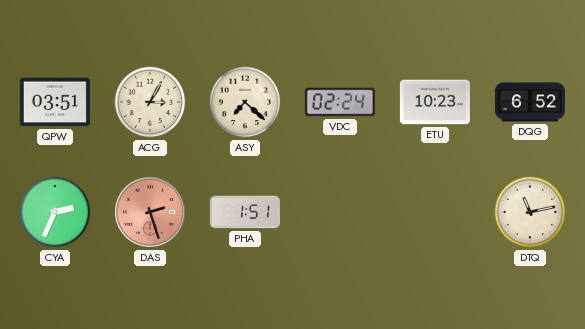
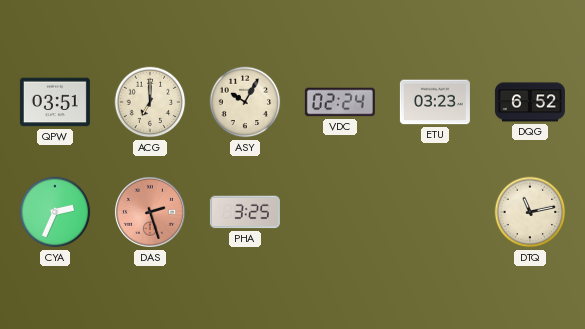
ACG: 3:05 -> 7:00
ASY: 7:22 -> 10:05
ETU: 10:23 -> 03:23
PHA: 1:51 -> 3:25
